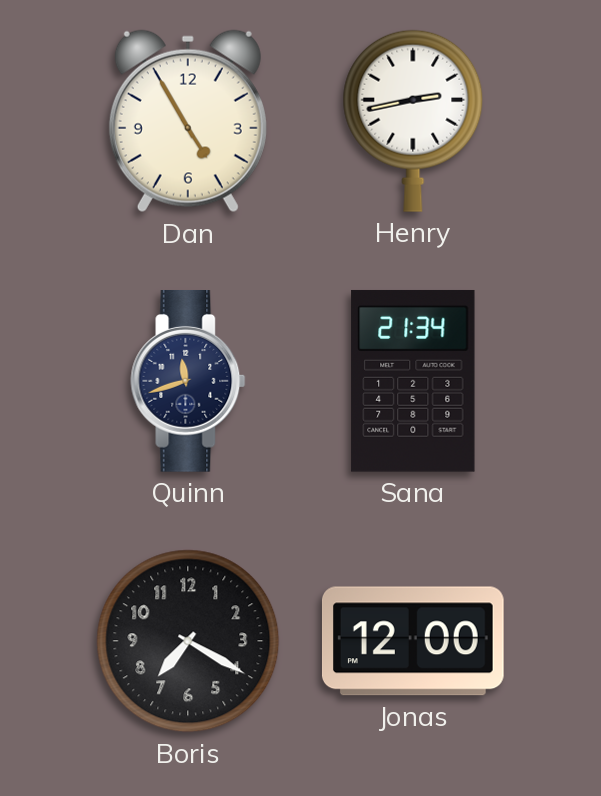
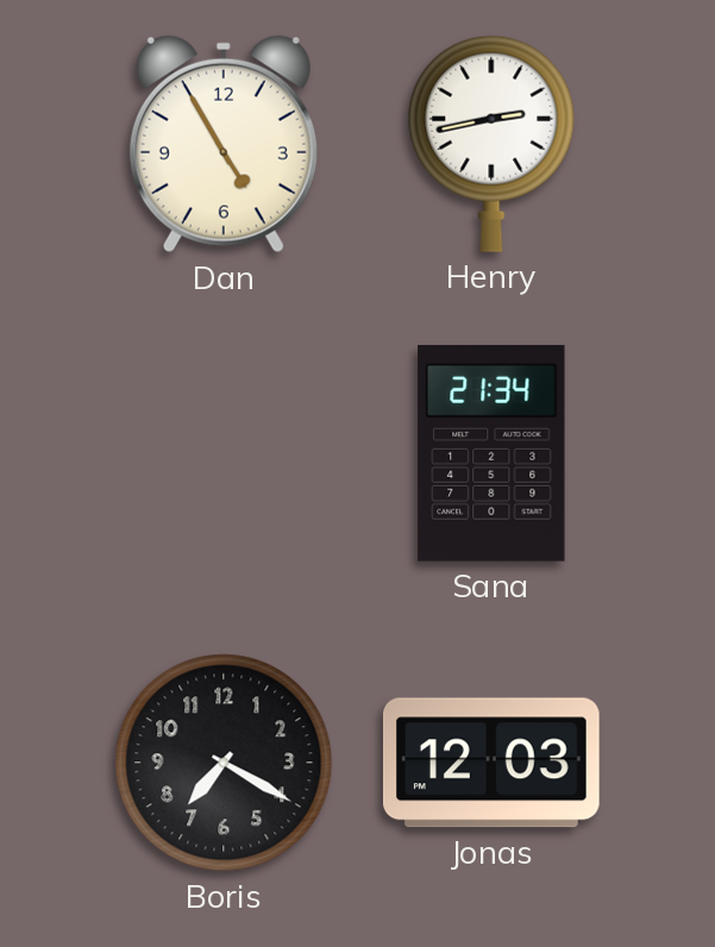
Quinn: 11:42 -> none
Jonas: 12:00 -> 12:03
